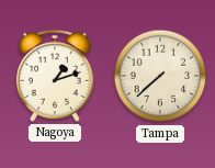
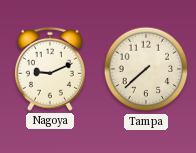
Nagoya: 1:12 -> 9:11
